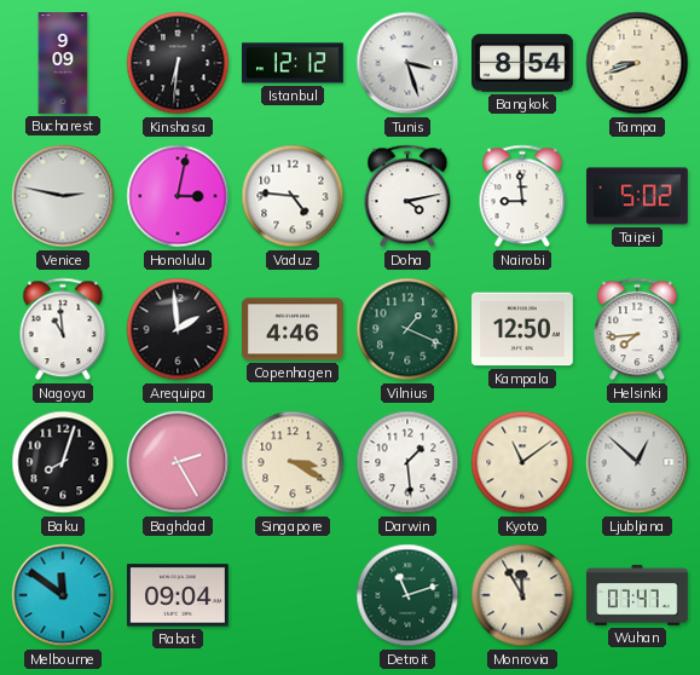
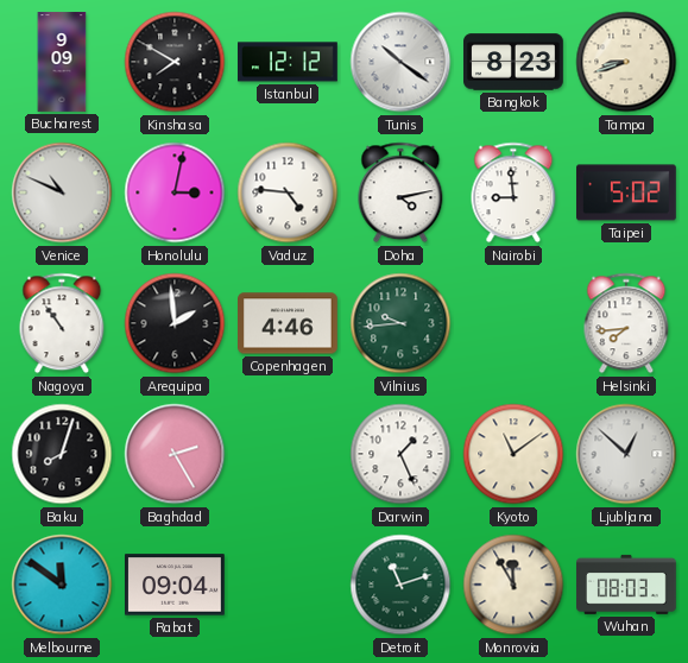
Kinshasa: 6:31 -> 7:50
Tunis: 3:27 -> 10:21
Bangkok: 8:54 -> 8:23
Venice: 2:47 -> 10:49
Nagoya: 10:59 -> 10:54
Vilnius: 1:19 -> 9:44
Kampala: 12:50 -> none
Singapore: 3:20 -> none
Darwin: 1:29 -> 1:26
Wuhan: 07:47 -> 08:03
